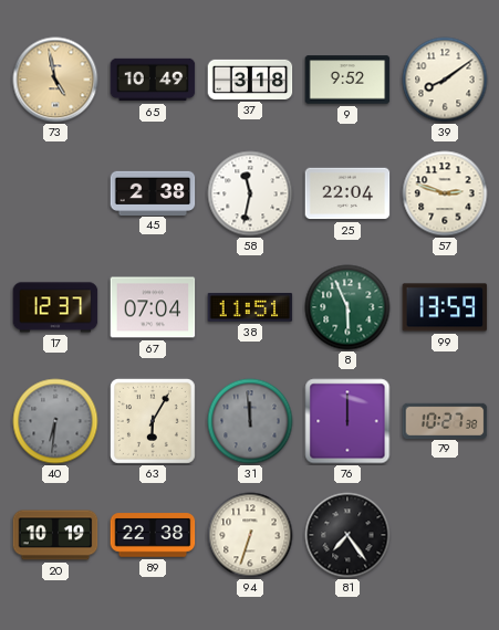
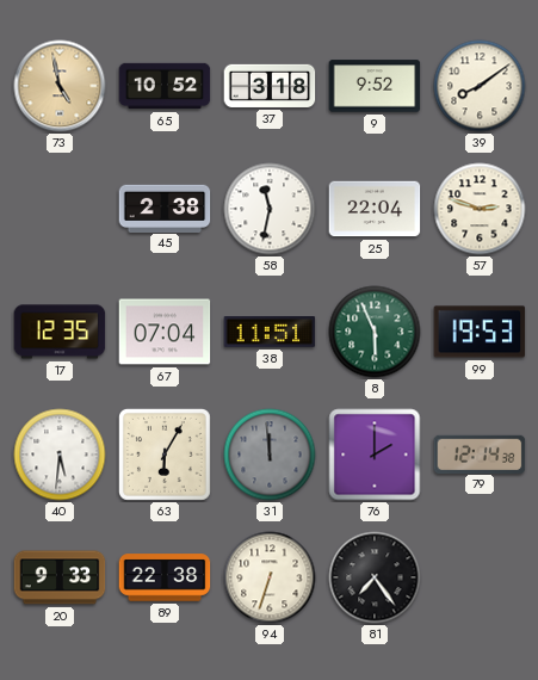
65: 10:49 -> 10:52
17: 12:37 -> 12:35
99: 13:59 -> 19:53
40: 6:31 -> 5:31
40 dial: grey -> white
76: 12:00 -> 2:00
79: 10:27 -> 12:14
20: 10:19 -> 9:33
